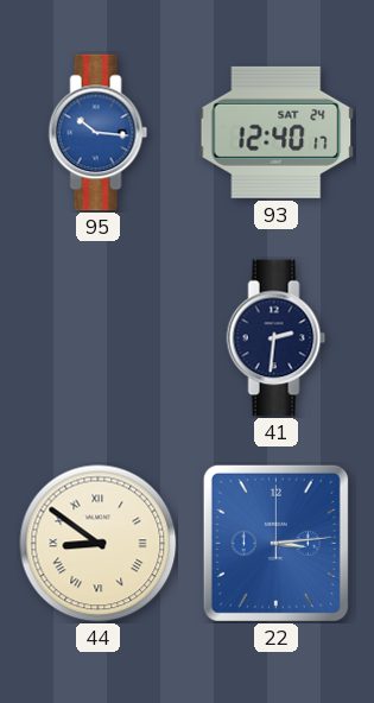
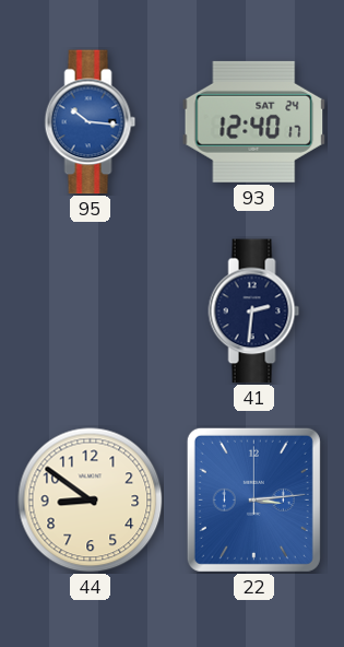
44 numerals: Roman -> Arabic
